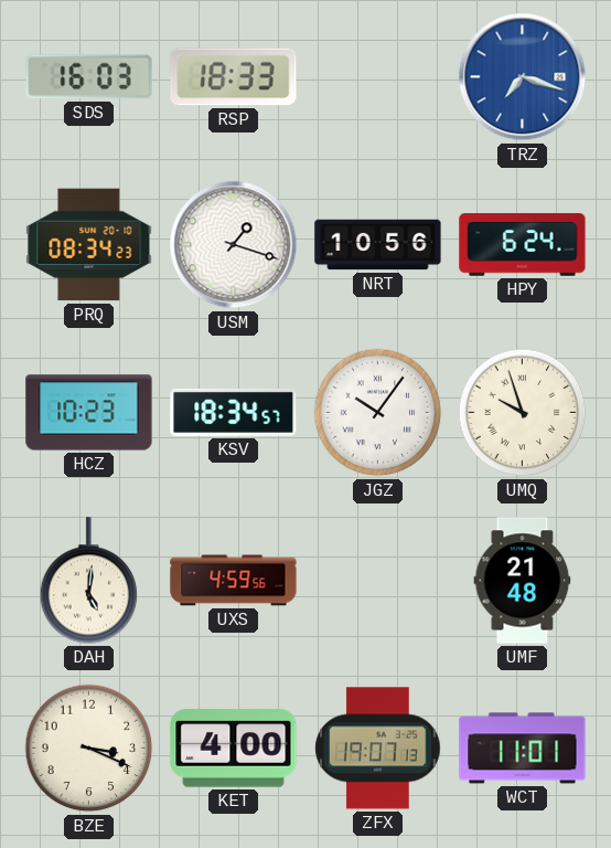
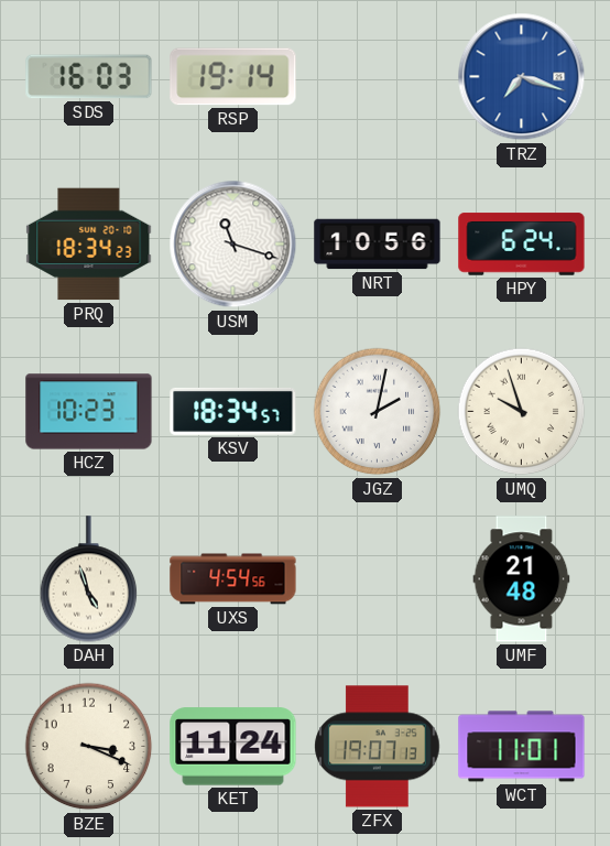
RSP: 18:33 -> 19:14
PRQ: 08:34 -> 18:34
USM: 1:18 -> 11:18
JGZ: 10:06 -> 2:02
DAH: 5:01 -> 4:57
UXS: 4:59 -> 4:54
KET: 4:00 -> 11:24
